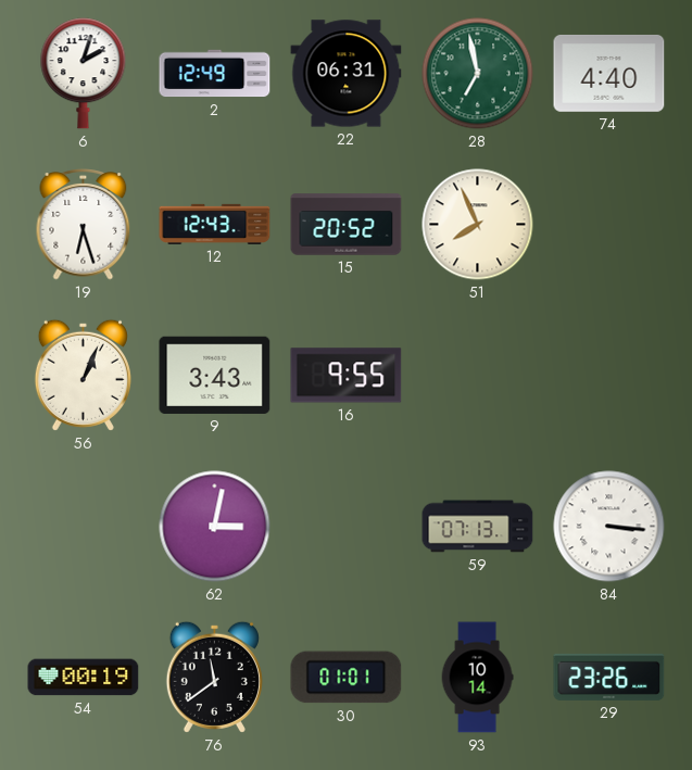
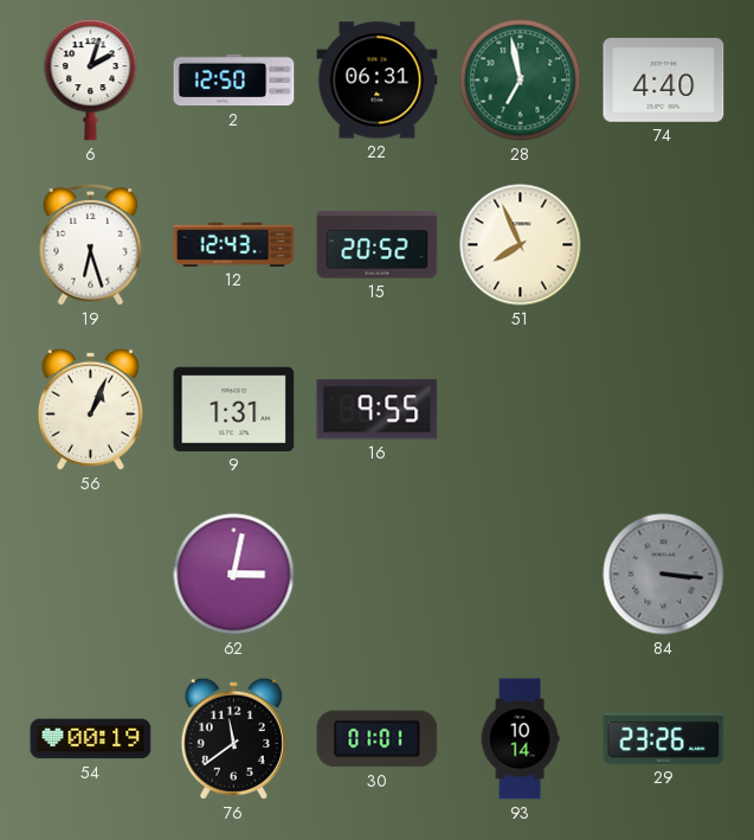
2: 12:49 -> 12:50
9: 3:43 -> 1:31
59: 07:13 -> none
84 dial: white -> grey
